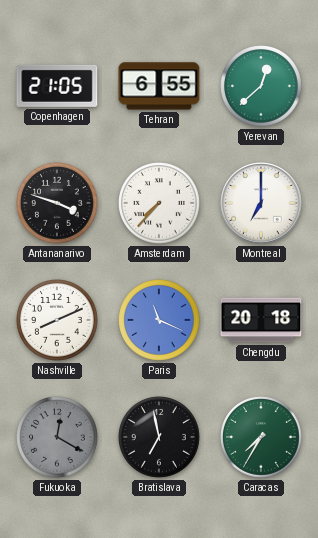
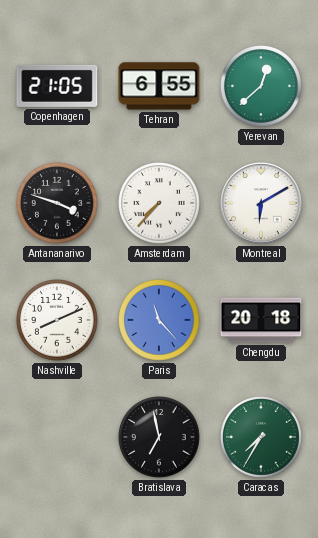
Montreal: 7:00 -> 6:10
Paris: 11:19 -> 11:23
Fukuoka: 12:20 -> none
